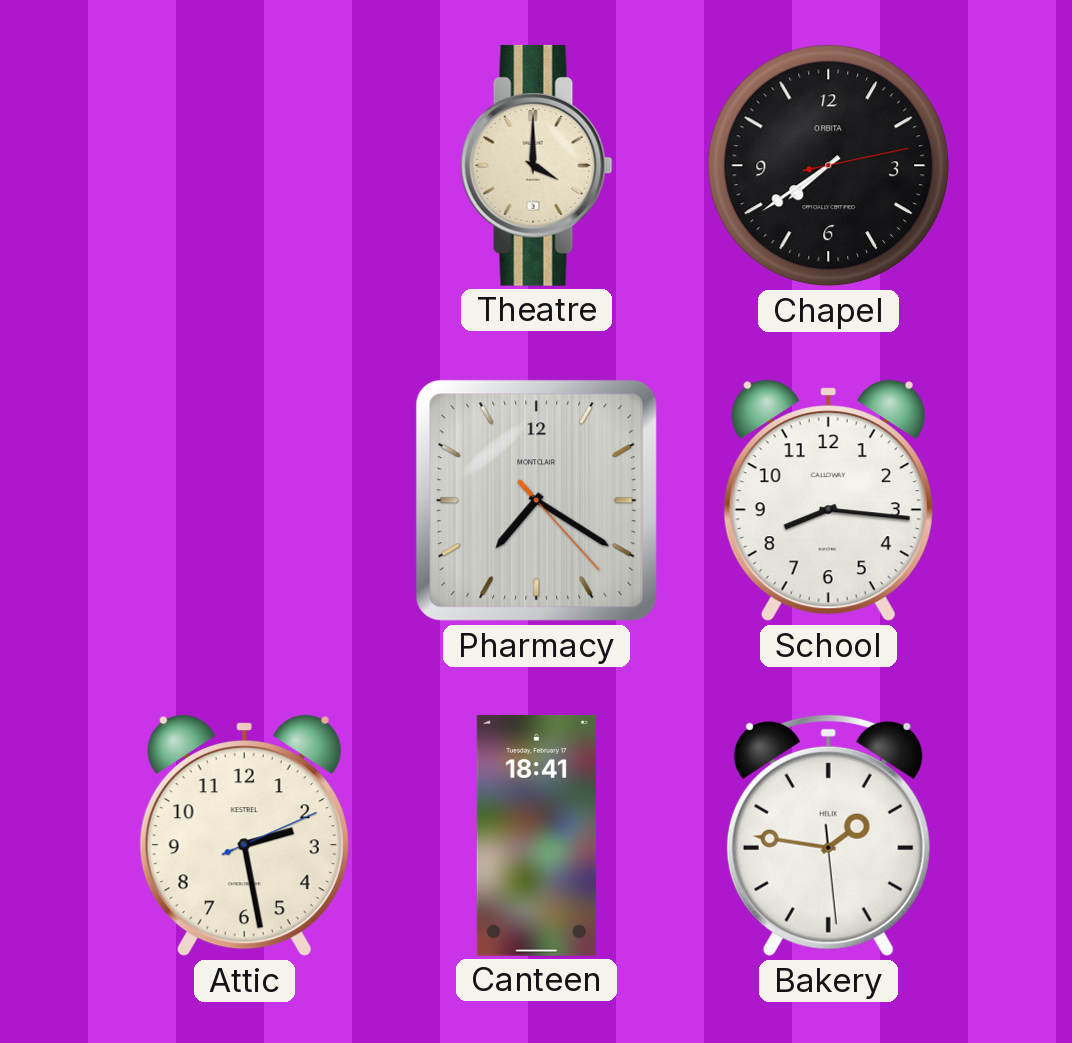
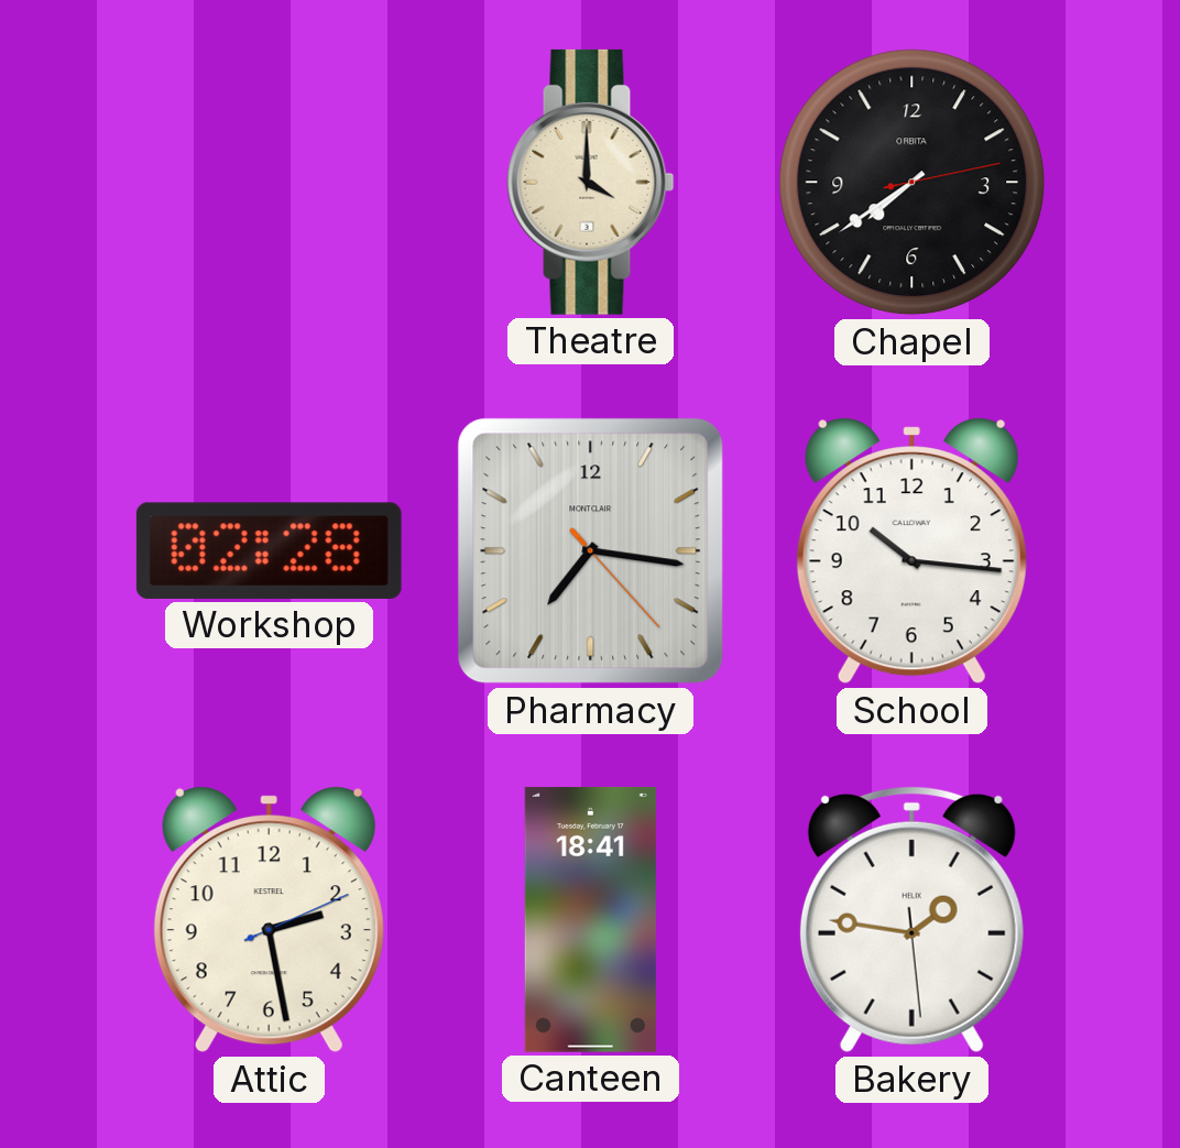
Workshop: none -> 02:28
Pharmacy: 7:20 -> 7:16
School: 8:16 -> 10:16
